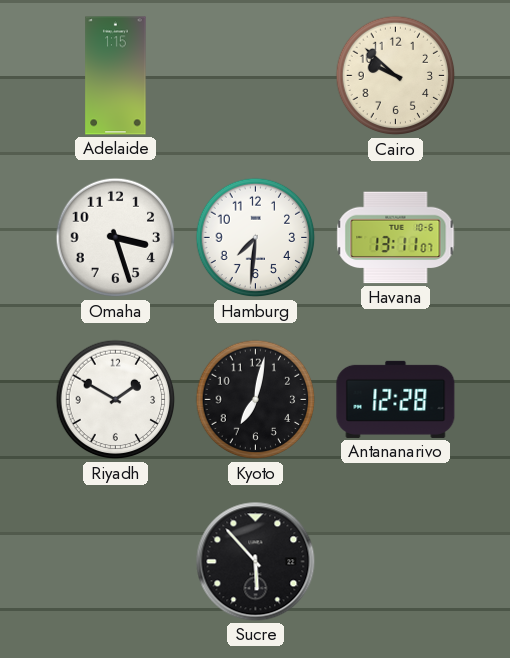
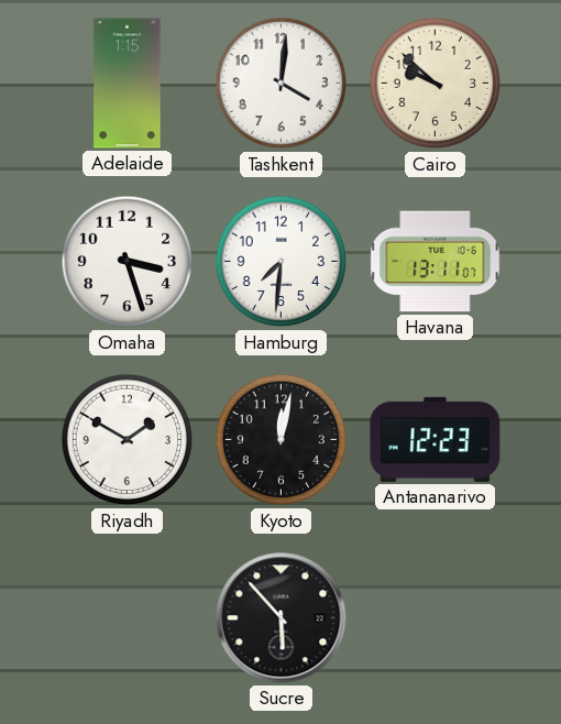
Tashkent: none -> 4:01
Kyoto: 7:02 -> 12:02
Antananarivo: 12:28 -> 12:23
